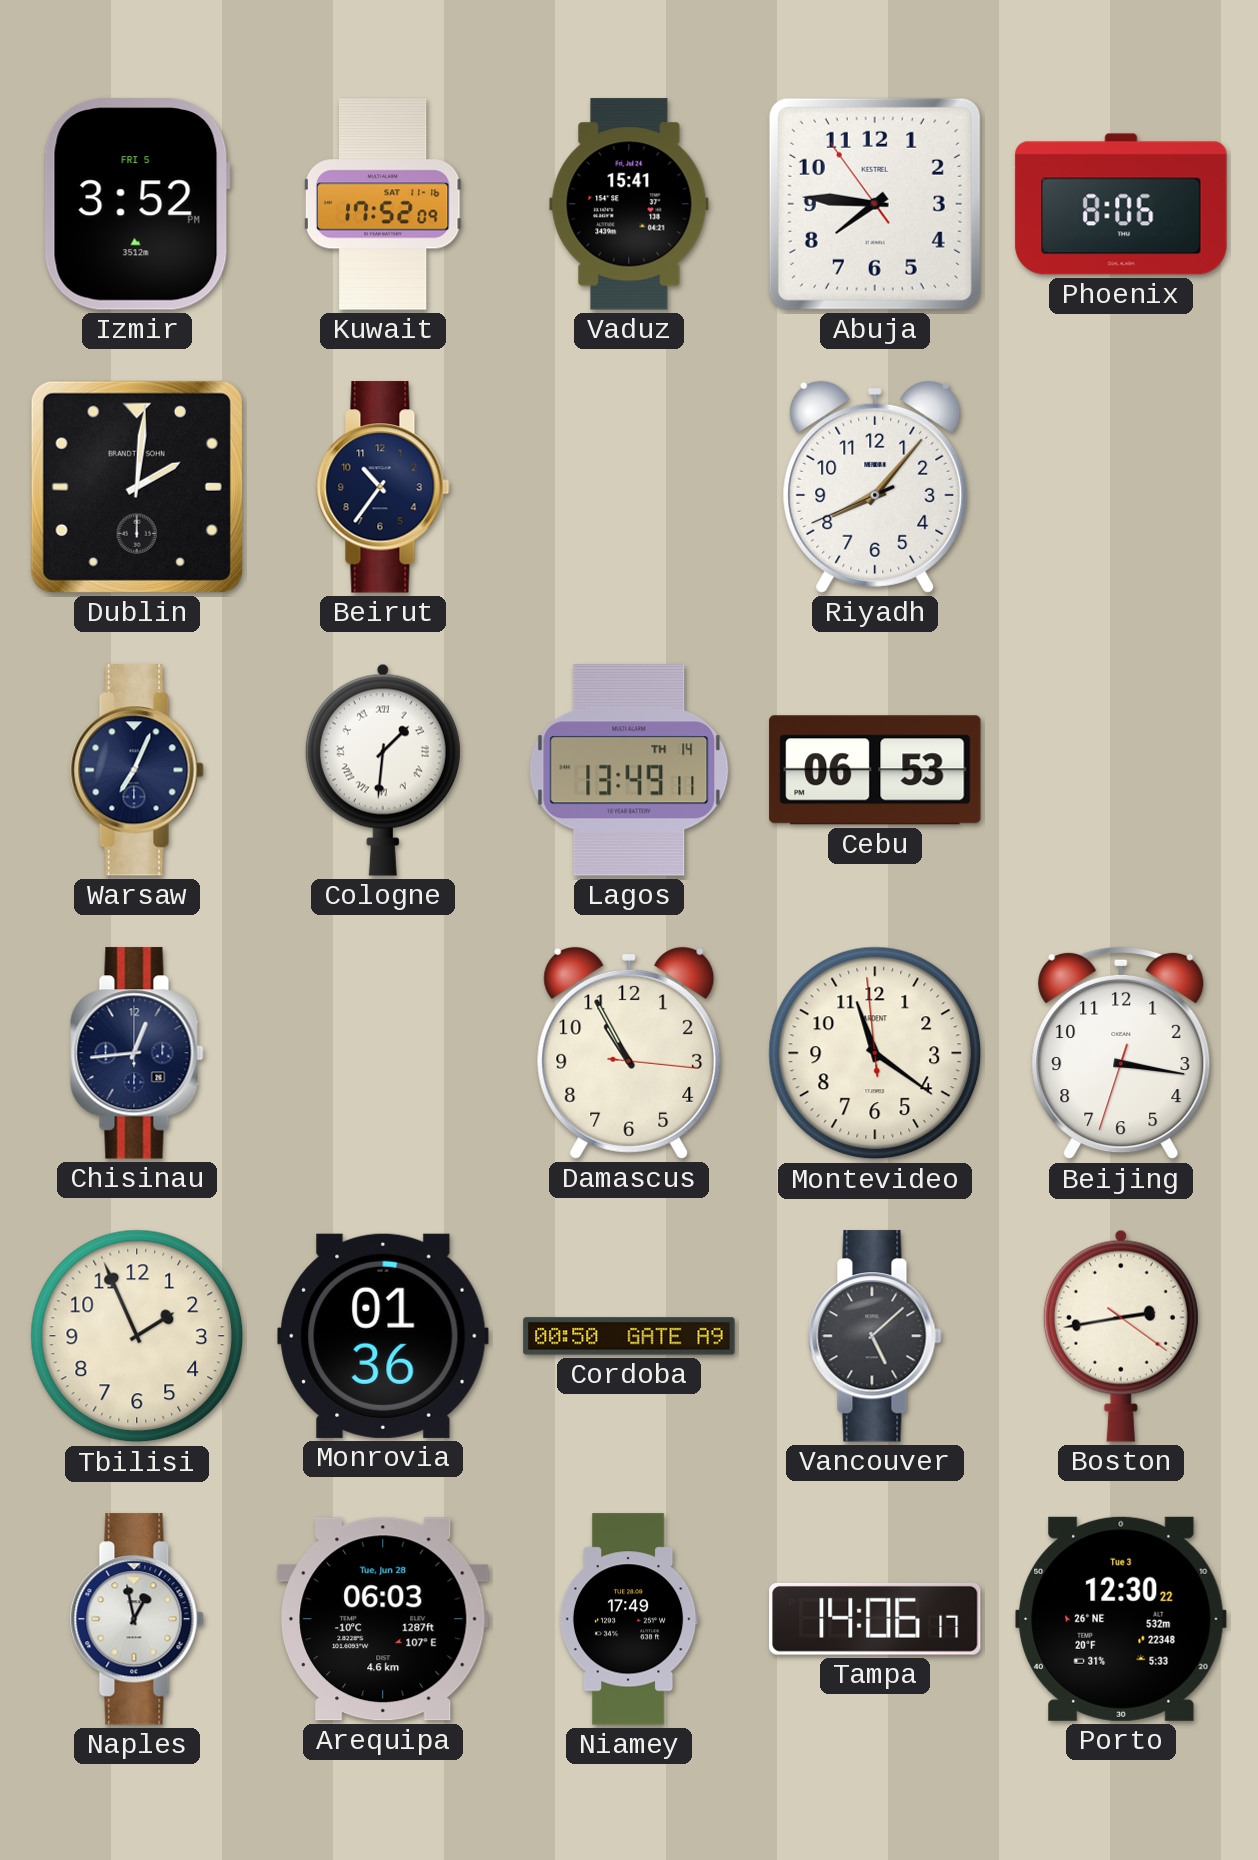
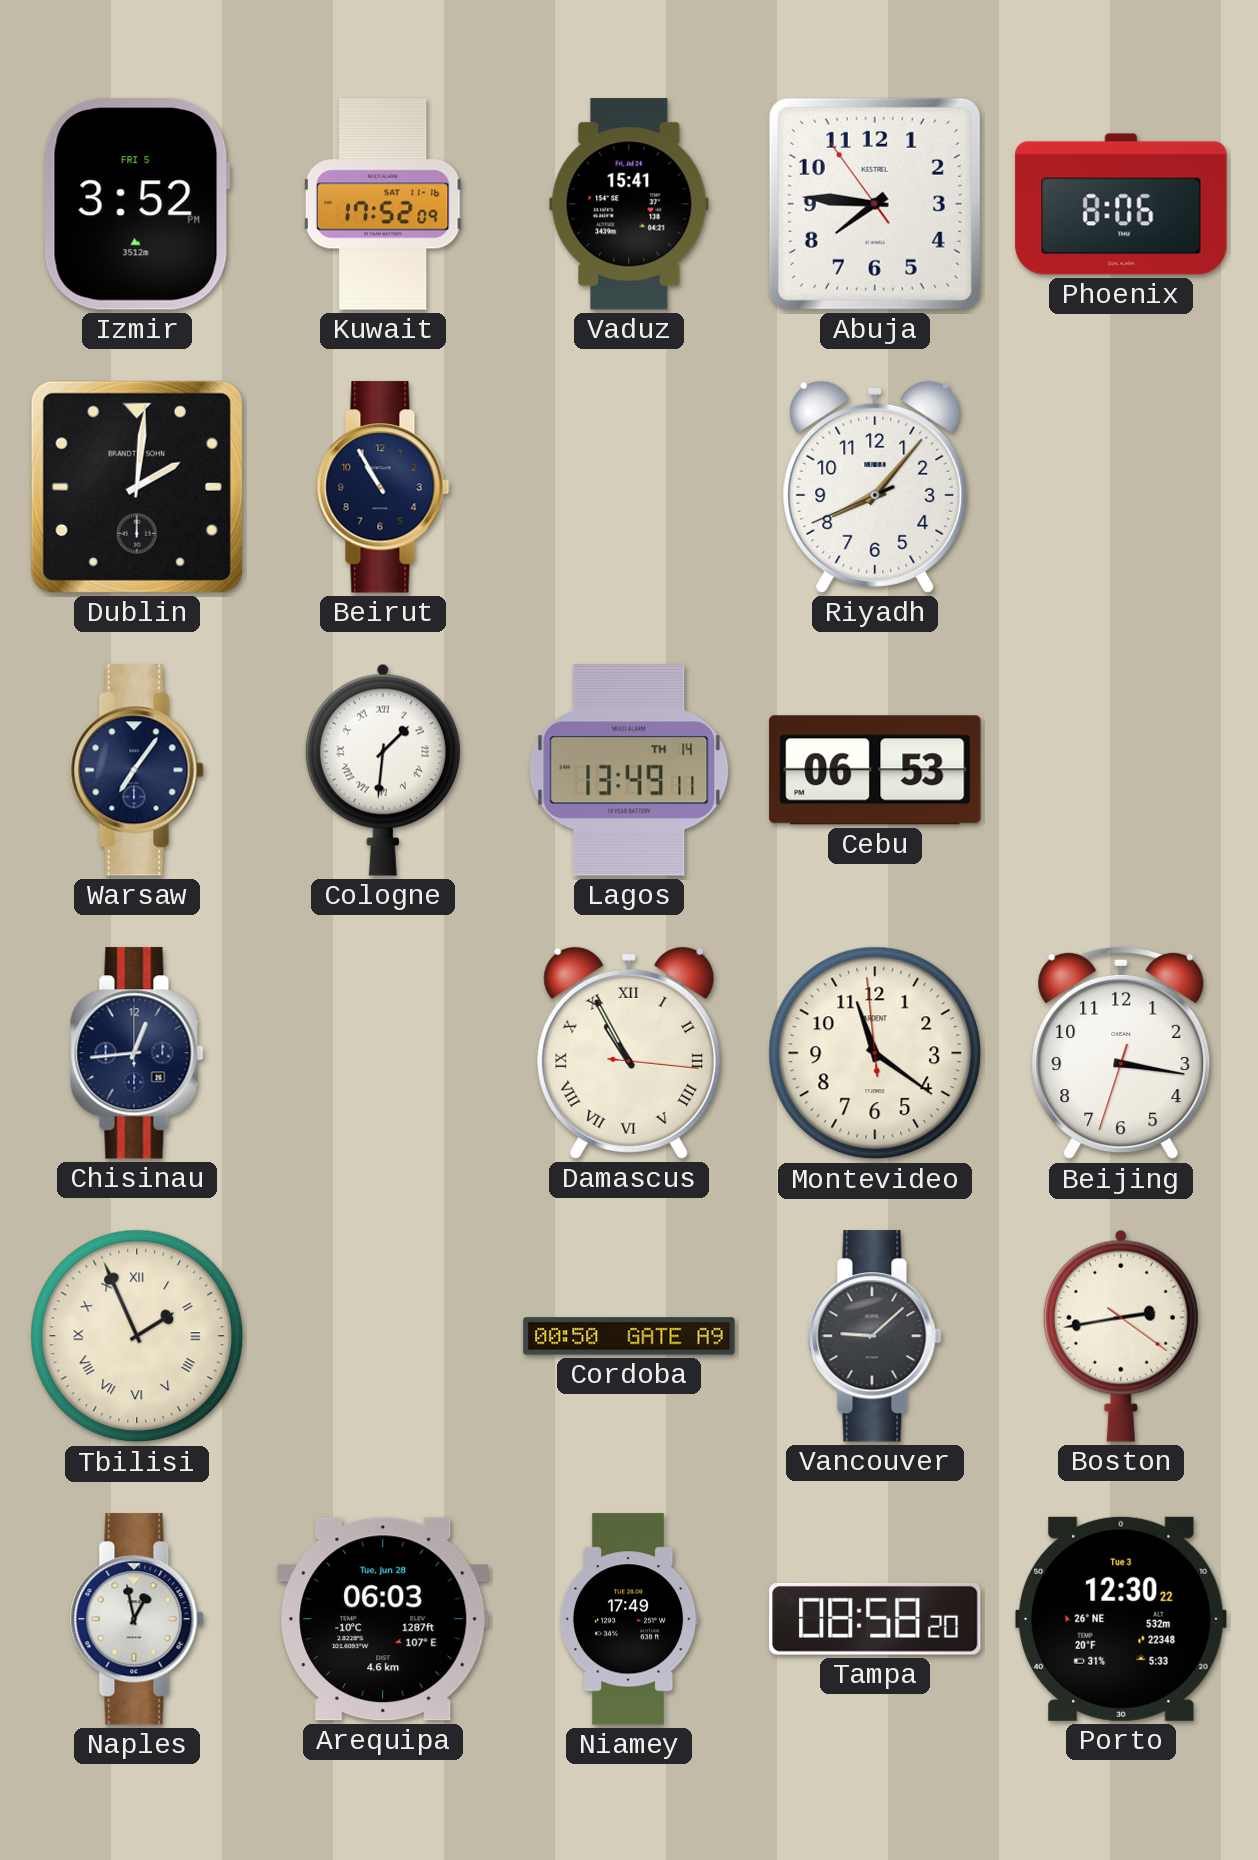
Beirut: 10:36 -> 10:55
Warsaw: 7:04 -> 7:06
Damascus numerals: Arabic -> Roman
Tbilisi numerals: Arabic -> Roman
Monrovia: 01:36 -> none
Vancouver: 5:08 -> 9:08
Tampa: 14:06 -> 08:58
